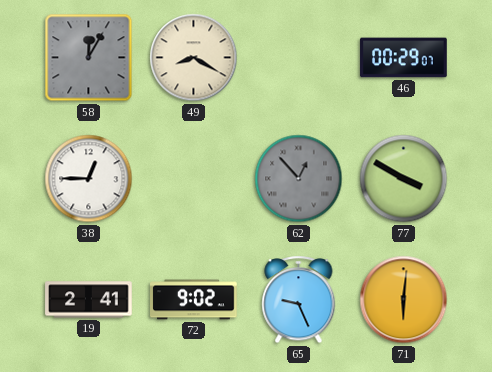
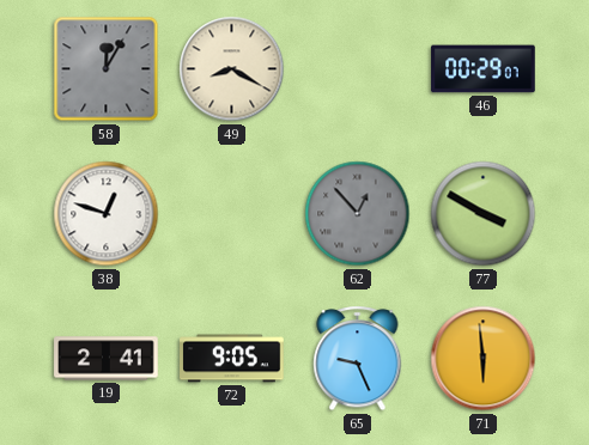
38: 12:45 -> 12:48
72: 9:02 -> 9:05
71: 6:01 -> 5:59
